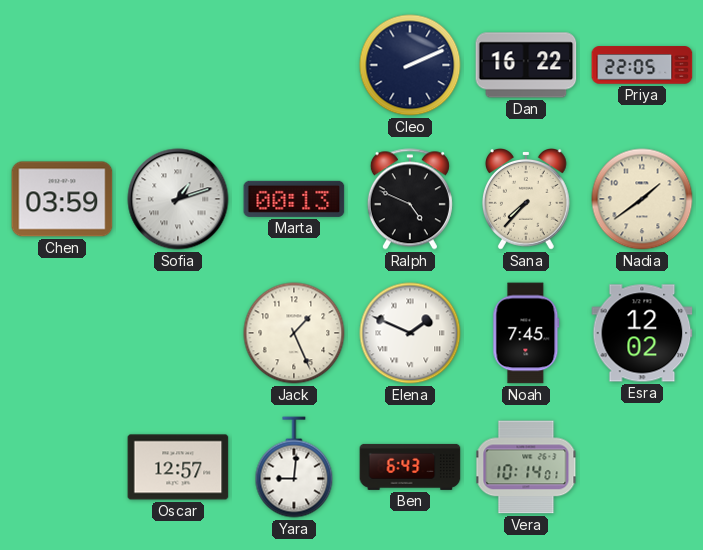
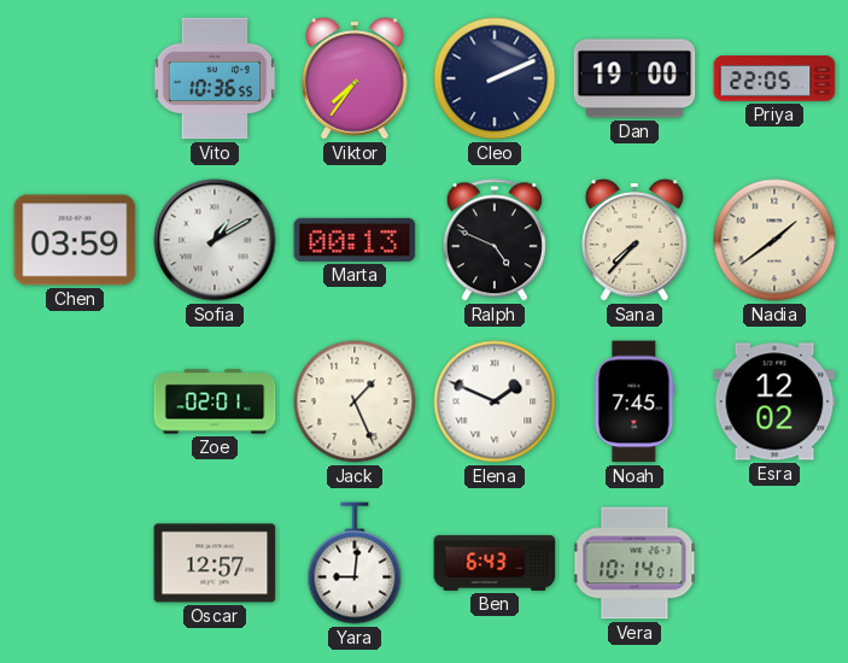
Vito: none -> 10:36
Viktor: none -> 7:36
Dan: 16:22 -> 19:00
Sofia: 1:12 -> 1:10
Zoe: none -> 02:01
